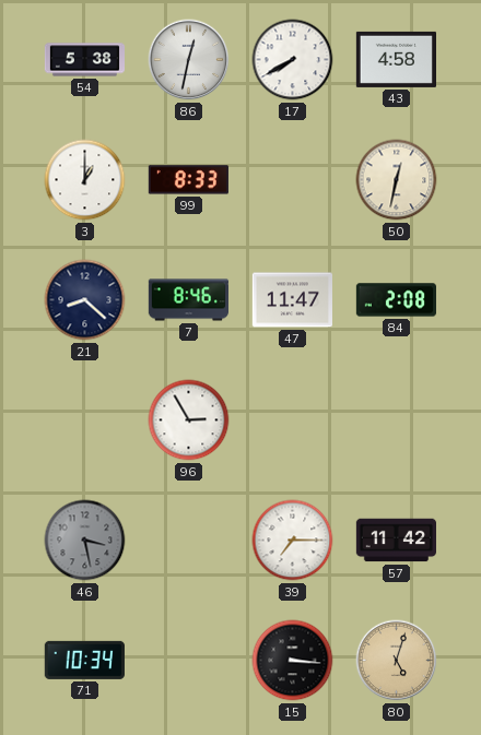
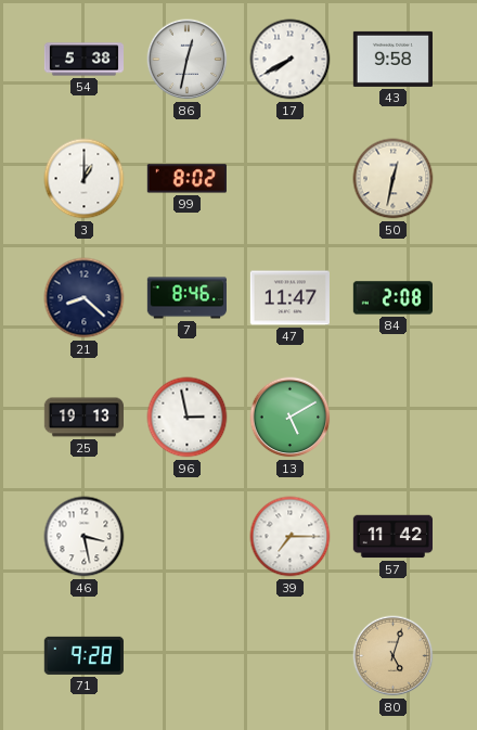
43: 4:58 -> 9:58
99: 8:33 -> 8:02
25: none -> 19:13
96: 2:55 -> 2:58
13: none -> 5:10
46 dial: grey -> white
71: 10:34 -> 9:28
15: 3:16 -> none
